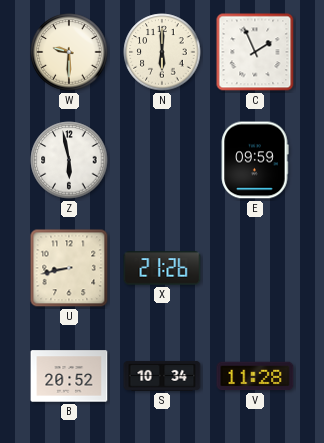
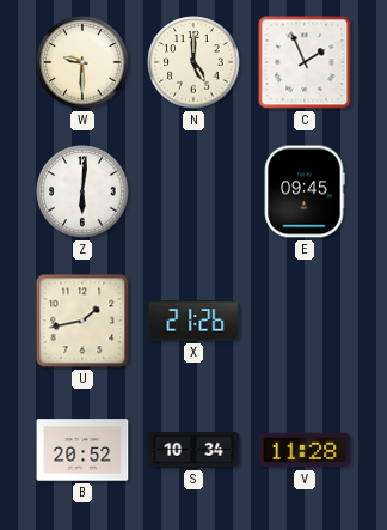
N: 6:00 -> 5:00
Z: 5:58 -> 6:01
E: 09:59 -> 09:45
U: 8:43 -> 1:43
